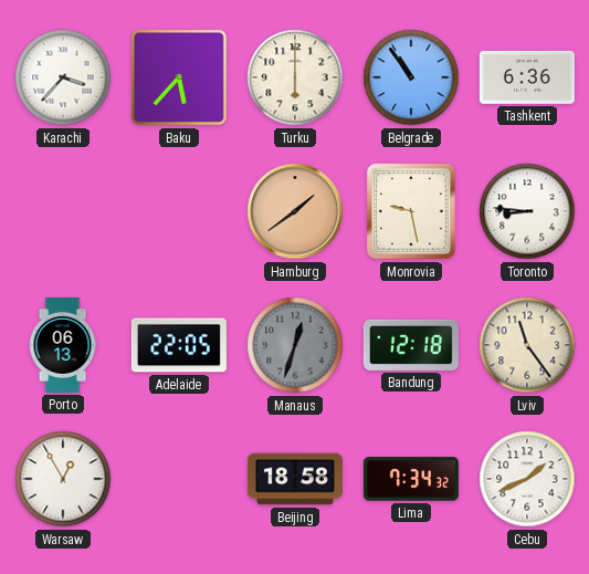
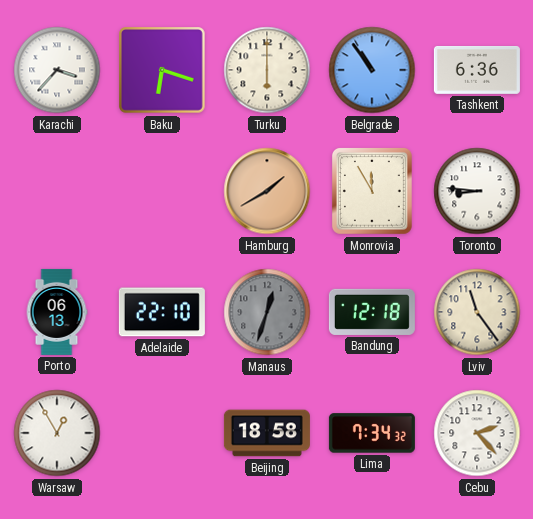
Baku: 5:37 -> 6:18
Hamburg: 1:39 -> 1:40
Monrovia: 9:28 -> 11:55
Adelaide: 22:05 -> 22:10
Cebu: 1:41 -> 2:23
